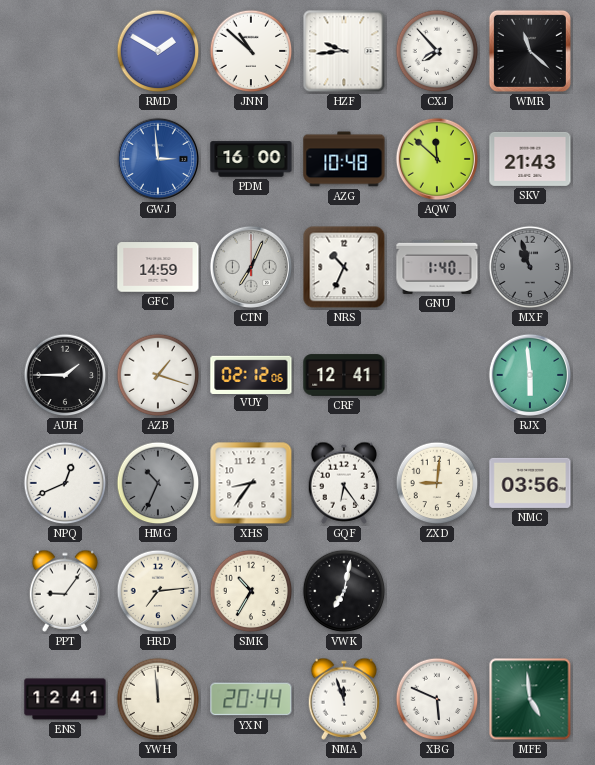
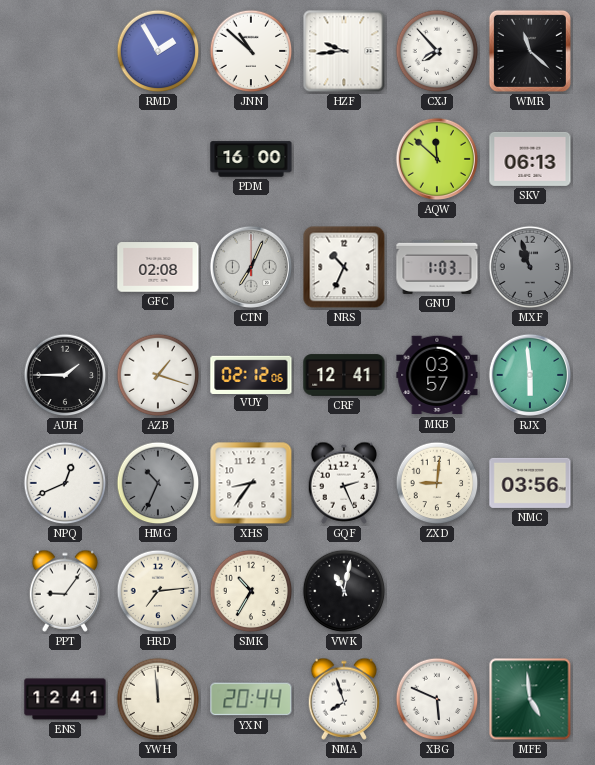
RMD: 1:50 -> 1:55
GWJ: 2:59 -> none
AZG: 10:48 -> none
SKV: 21:43 -> 06:13
GFC: 14:59 -> 02:08
GNU: 1:40 -> 1:03
MKB: none -> 03:57
GQF: 6:24 -> 2:26
VWK: 7:02 -> 11:02
NMA: 11:57 -> 7:57
